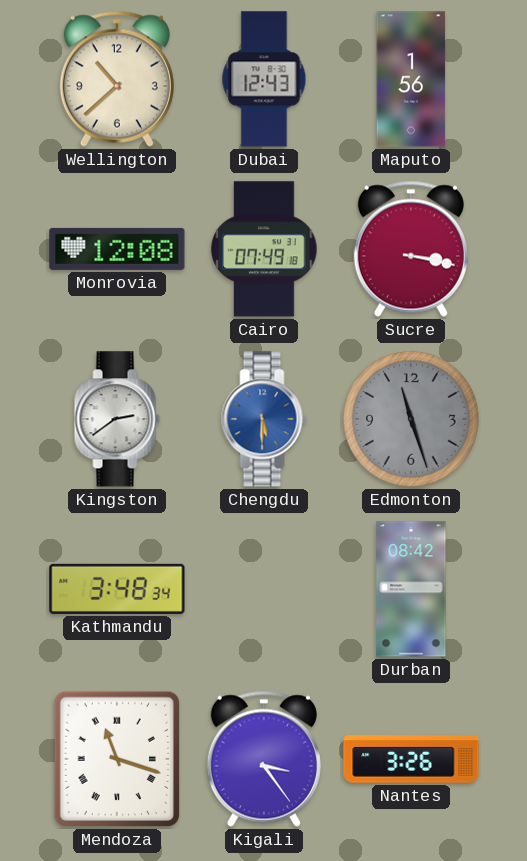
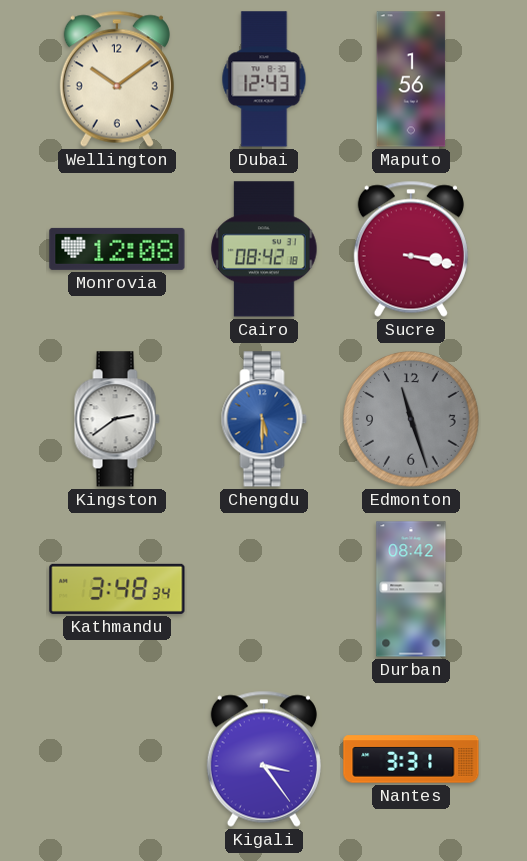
Wellington: 10:38 -> 10:09
Cairo: 07:49 -> 08:42
Mendoza: 11:18 -> none
Nantes: 3:26 -> 3:31
